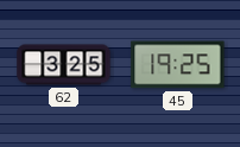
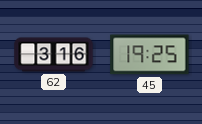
62: 3:25 -> 3:16
